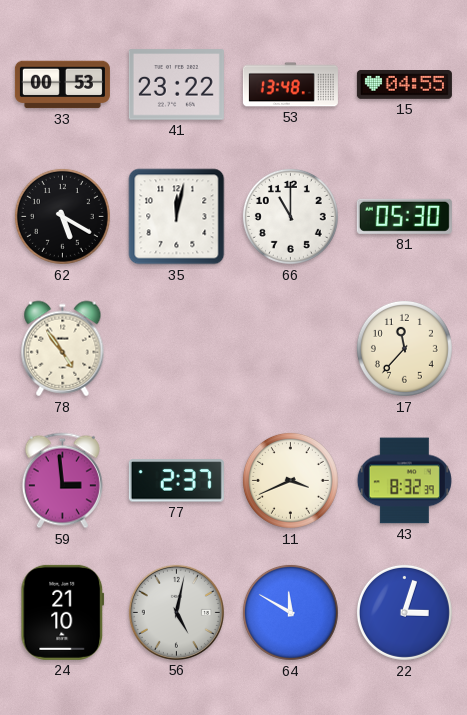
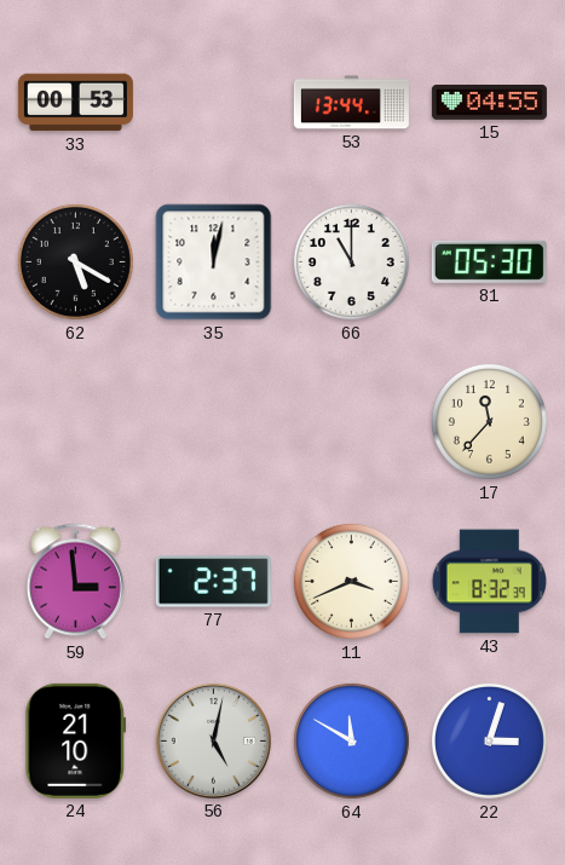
41: 23:22 -> none
53: 13:48 -> 13:44
78: 4:54 -> none
